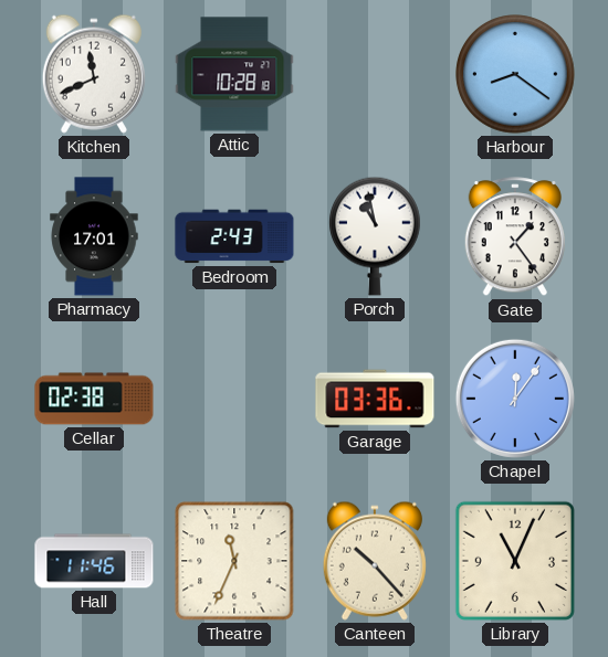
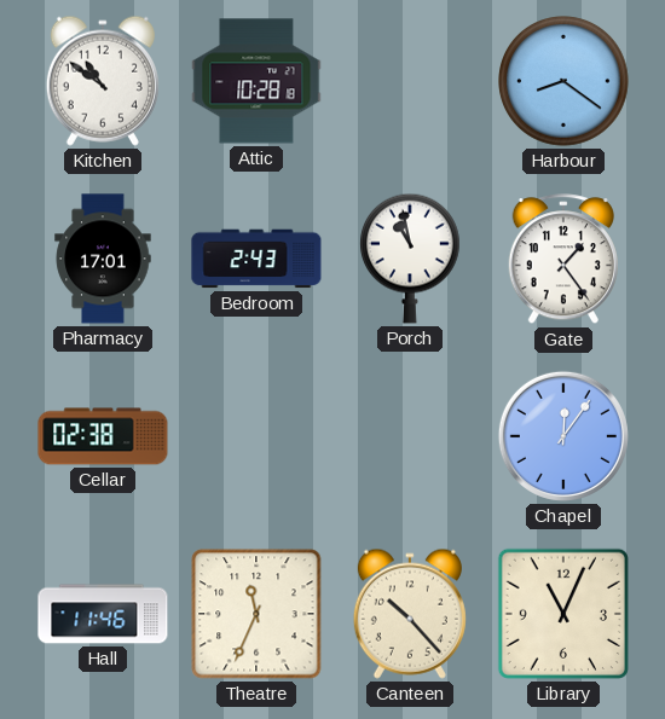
Kitchen: 11:41 -> 10:51
Garage: 03:36 -> none
